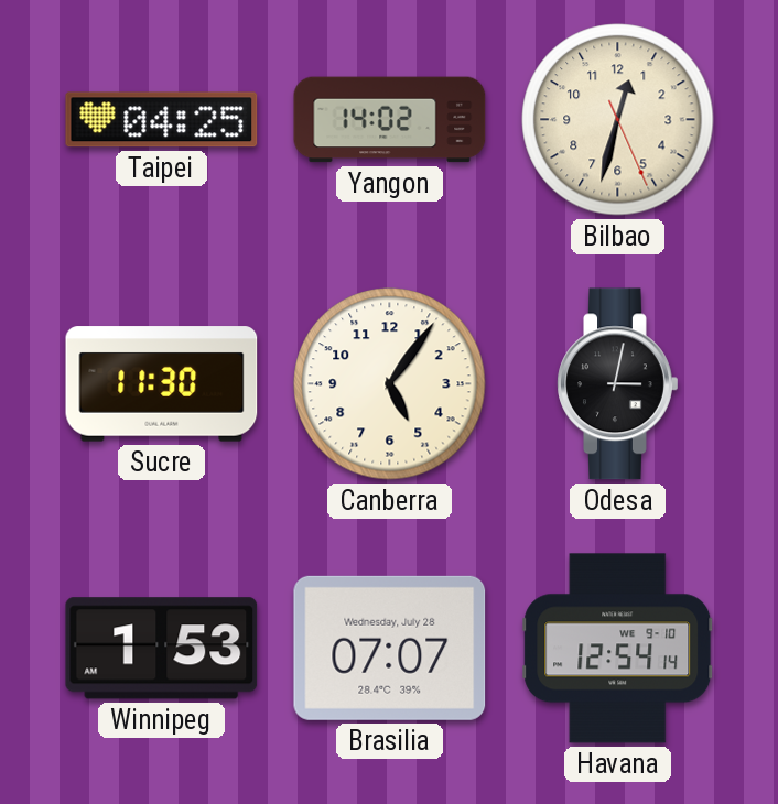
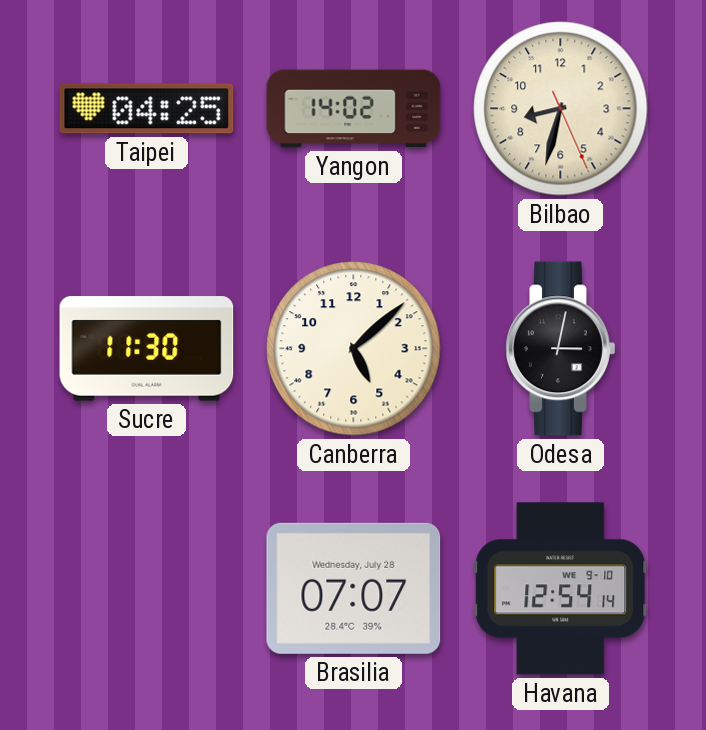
Bilbao: 12:32 -> 8:32
Canberra: 5:06 -> 5:08
Winnipeg: 1:53 -> none
